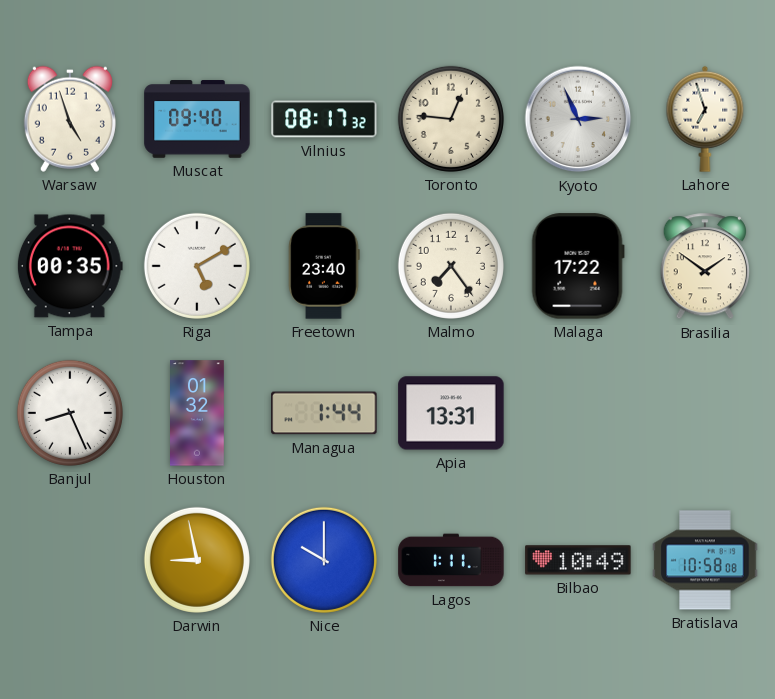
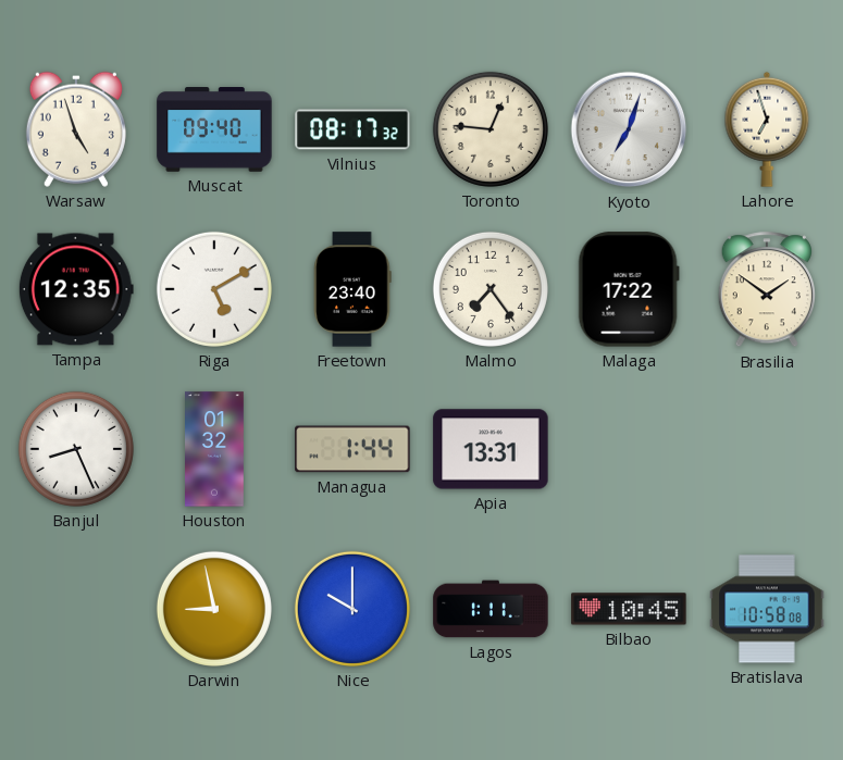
Kyoto: 2:56 -> 7:03
Tampa: 00:35 -> 12:35
Bilbao: 10:49 -> 10:45
